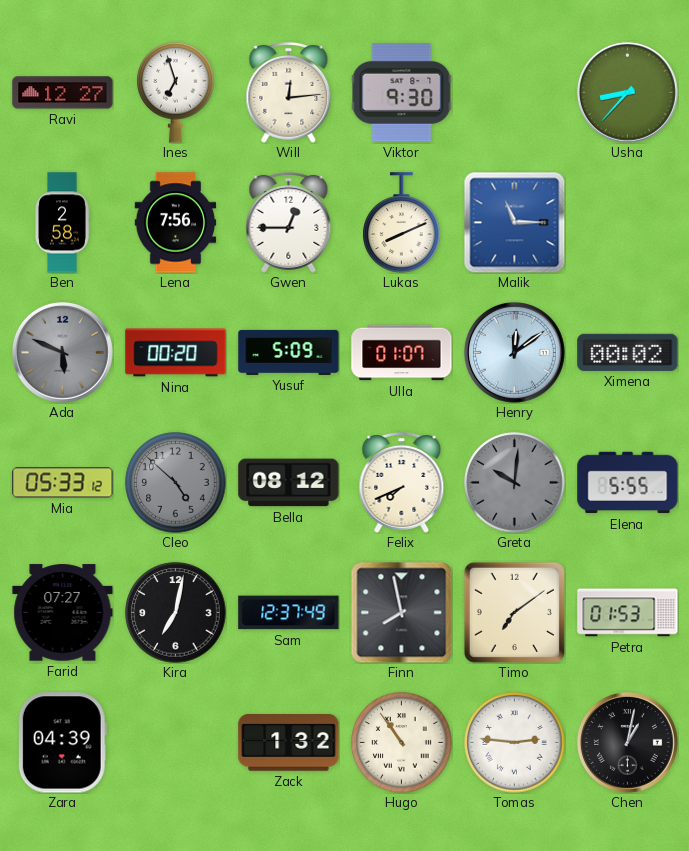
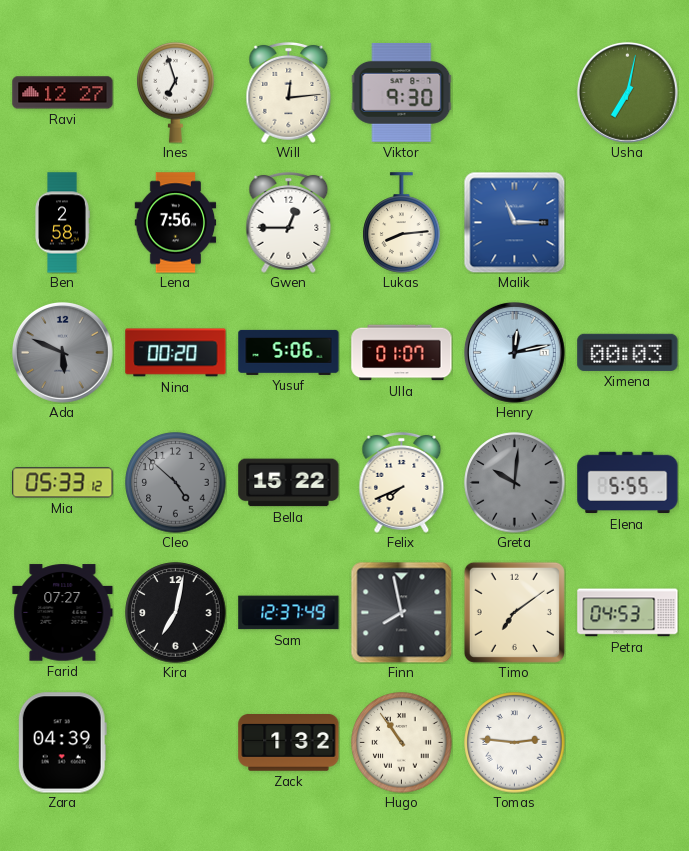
Usha: 8:37 -> 7:02
Lukas: 8:11 -> 8:14
Yusuf: 5:09 -> 5:06
Henry: 12:09 -> 12:13
Ximena: 00:02 -> 00:03
Bella: 08:12 -> 15:22
Petra: 01:53 -> 04:53
Chen: 1:02 -> none
